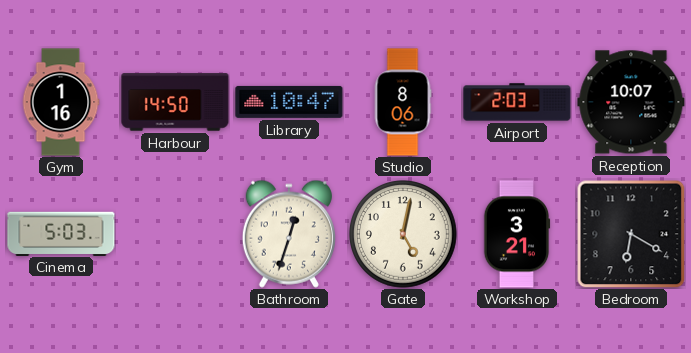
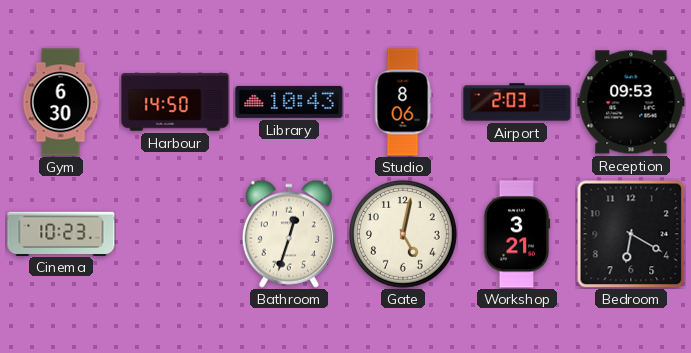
Gym: 1:16 -> 6:30
Library: 10:47 -> 10:43
Reception: 10:07 -> 09:53
Cinema: 5:03 -> 10:23
